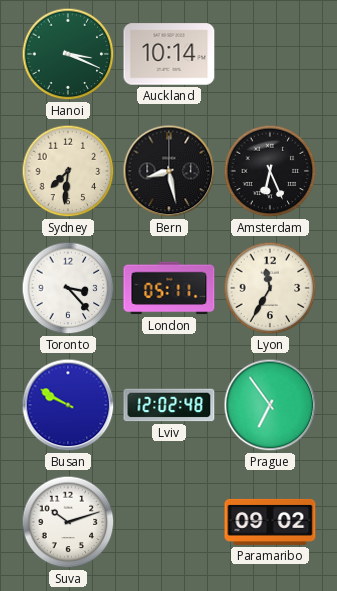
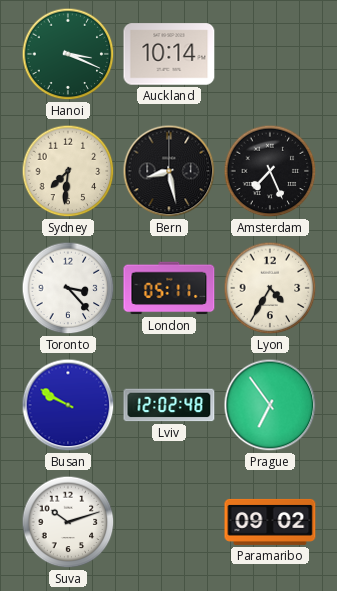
Amsterdam: 6:26 -> 7:26
Lyon: 11:35 -> 4:35
